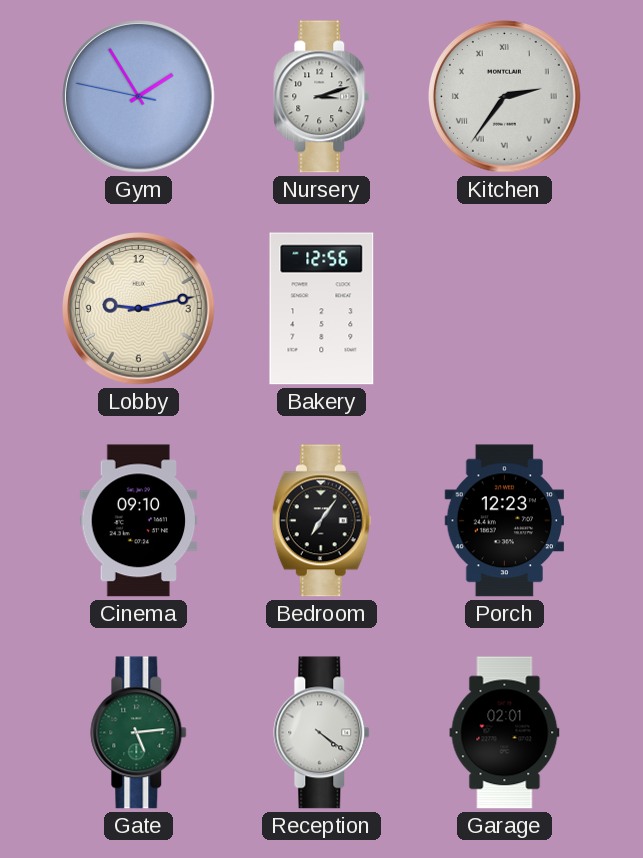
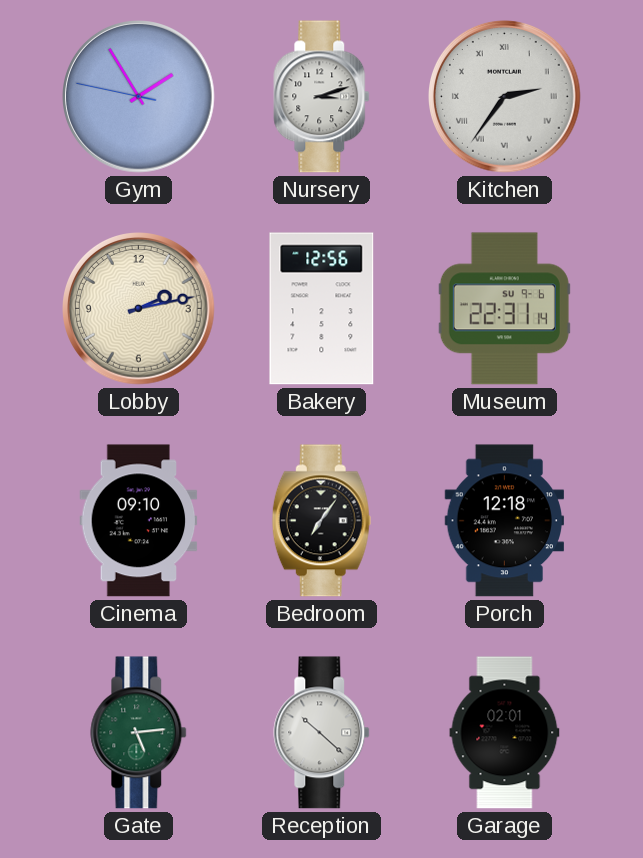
Lobby: 9:13 -> 2:13
Museum: none -> 22:31
Porch: 12:23 -> 12:18
Reception: 4:21 -> 10:22
